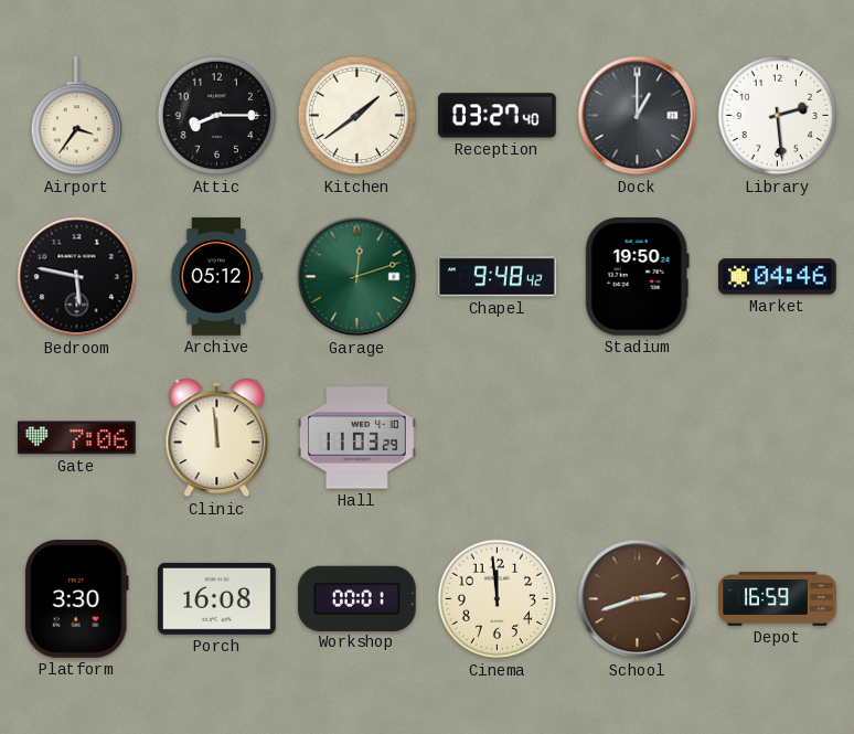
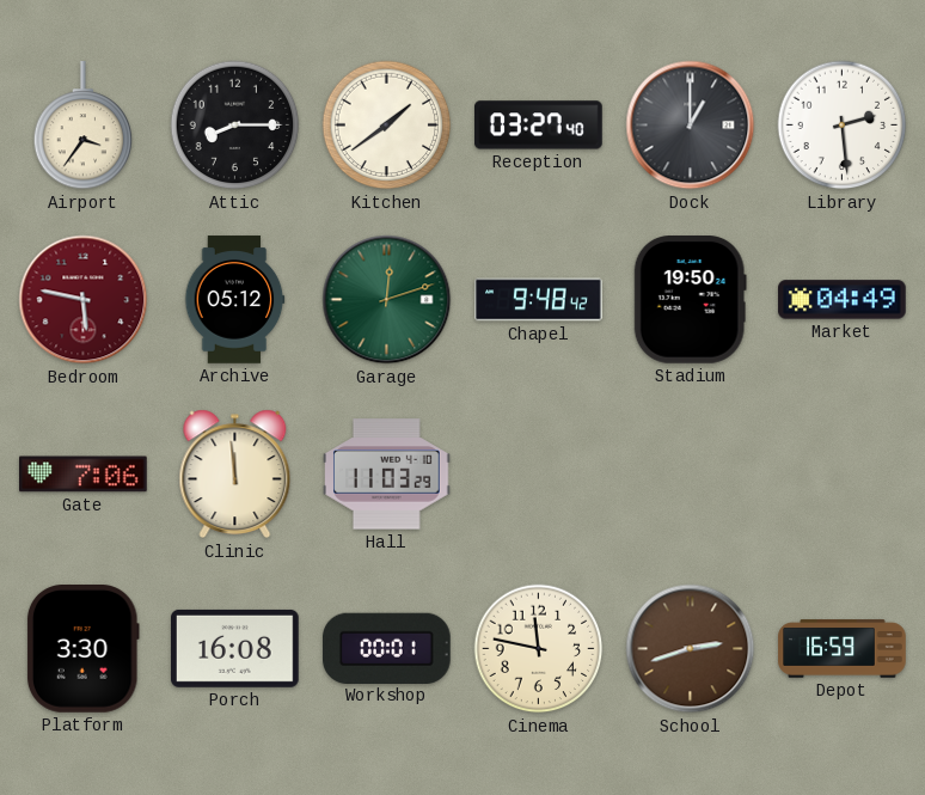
Bedroom dial: black -> burgundy
Market: 04:46 -> 04:49
Cinema: 11:59 -> 11:47
